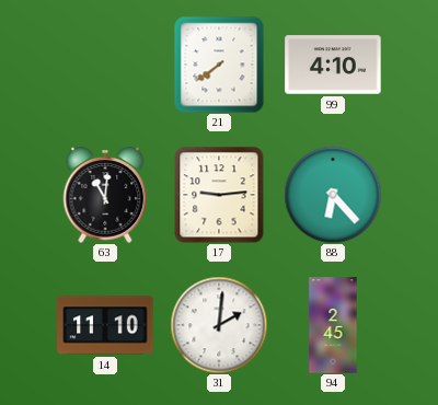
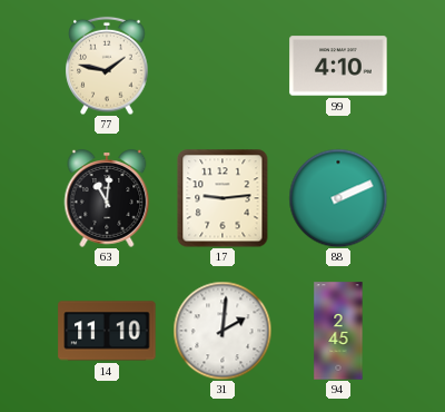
77: none -> 1:47
21: 7:39 -> none
88: 6:23 -> 2:11
